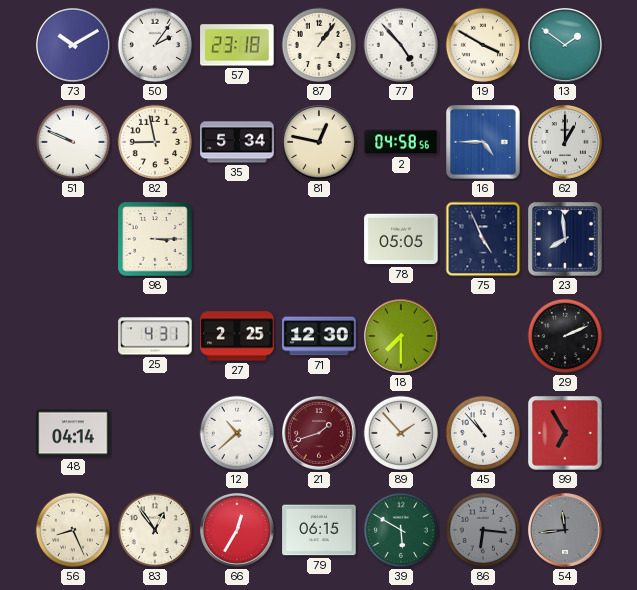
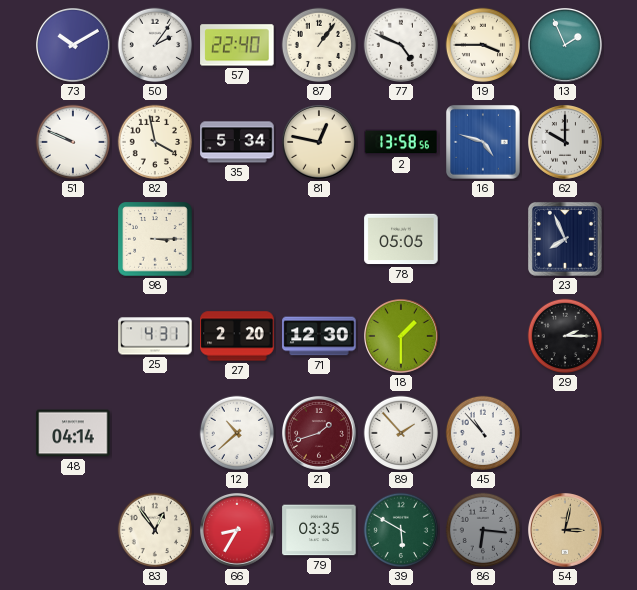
57: 23:18 -> 22:40
77: 4:53 -> 4:49
19: 3:50 -> 3:45
13: 1:51 -> 1:56
82: 8:58 -> 3:58
2: 04:58 -> 13:58
16: 4:45 -> 4:48
62: 1:00 -> 10:00
75: 4:56 -> none
23: 7:59 -> 7:56
27: 2:25 -> 2:20
18: 7:30 -> 1:30
29: 2:11 -> 2:15
99: 6:55 -> none
56: 8:26 -> none
66: 12:35 -> 8:35
79: 06:15 -> 03:35
54: 11:44 -> 3:02
54 dial: grey -> champagne
